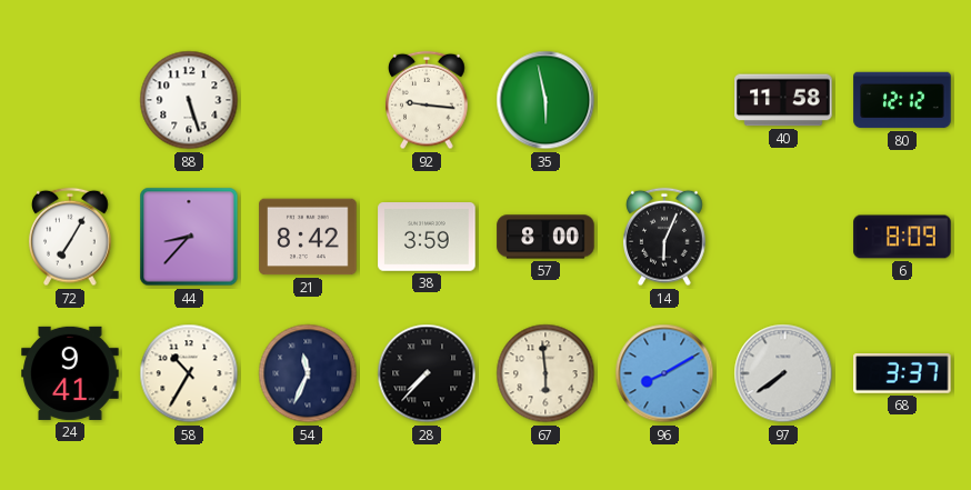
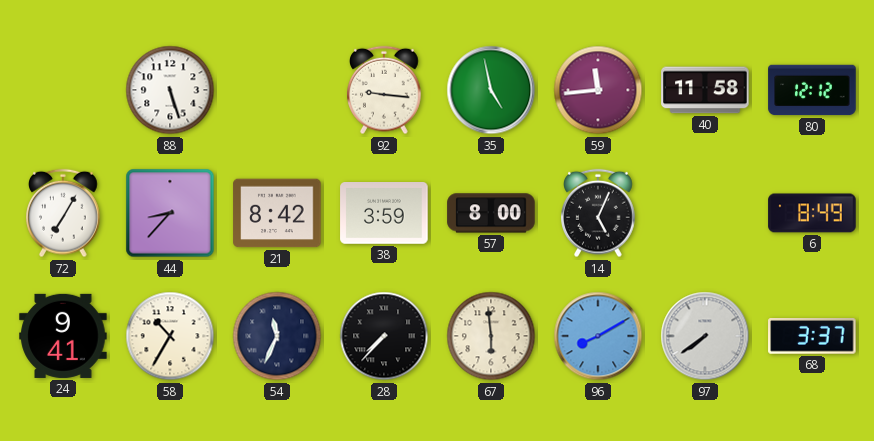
35: 5:58 -> 4:58
59: none -> 11:44
14: 6:04 -> 5:04
6: 8:09 -> 8:49
